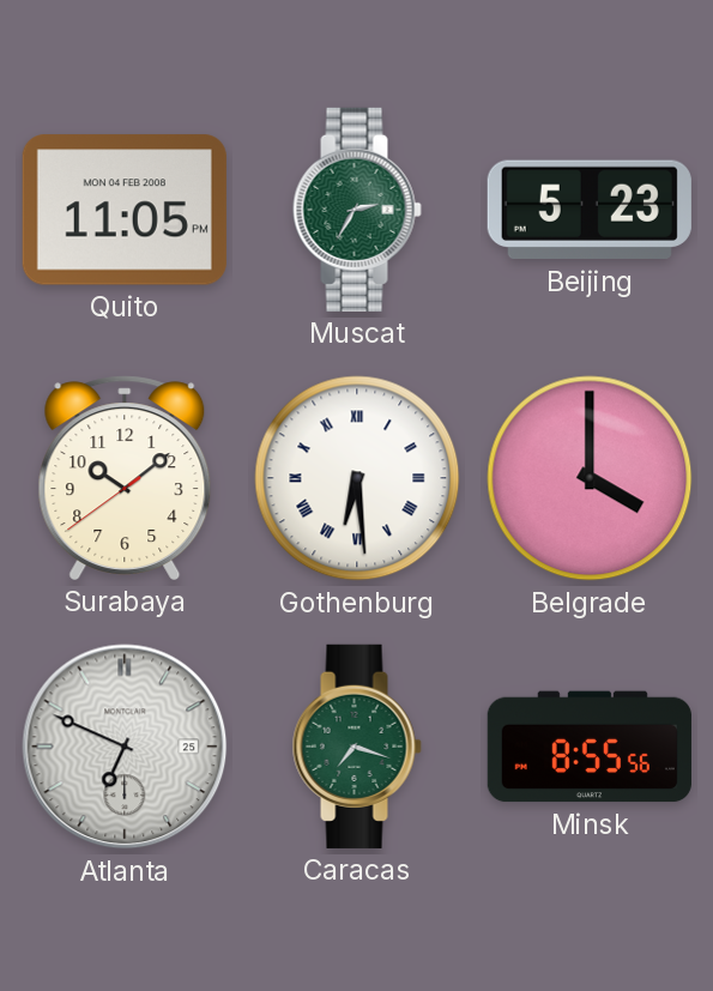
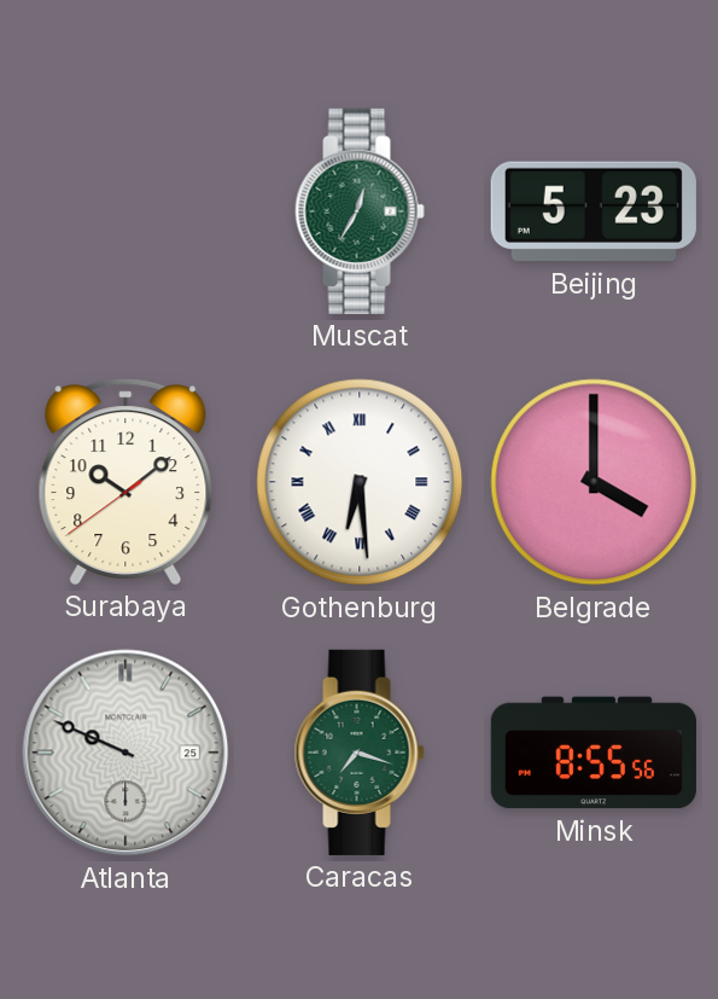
Quito: 11:05 -> none
Muscat: 2:35 -> 12:35
Atlanta: 6:49 -> 9:49
